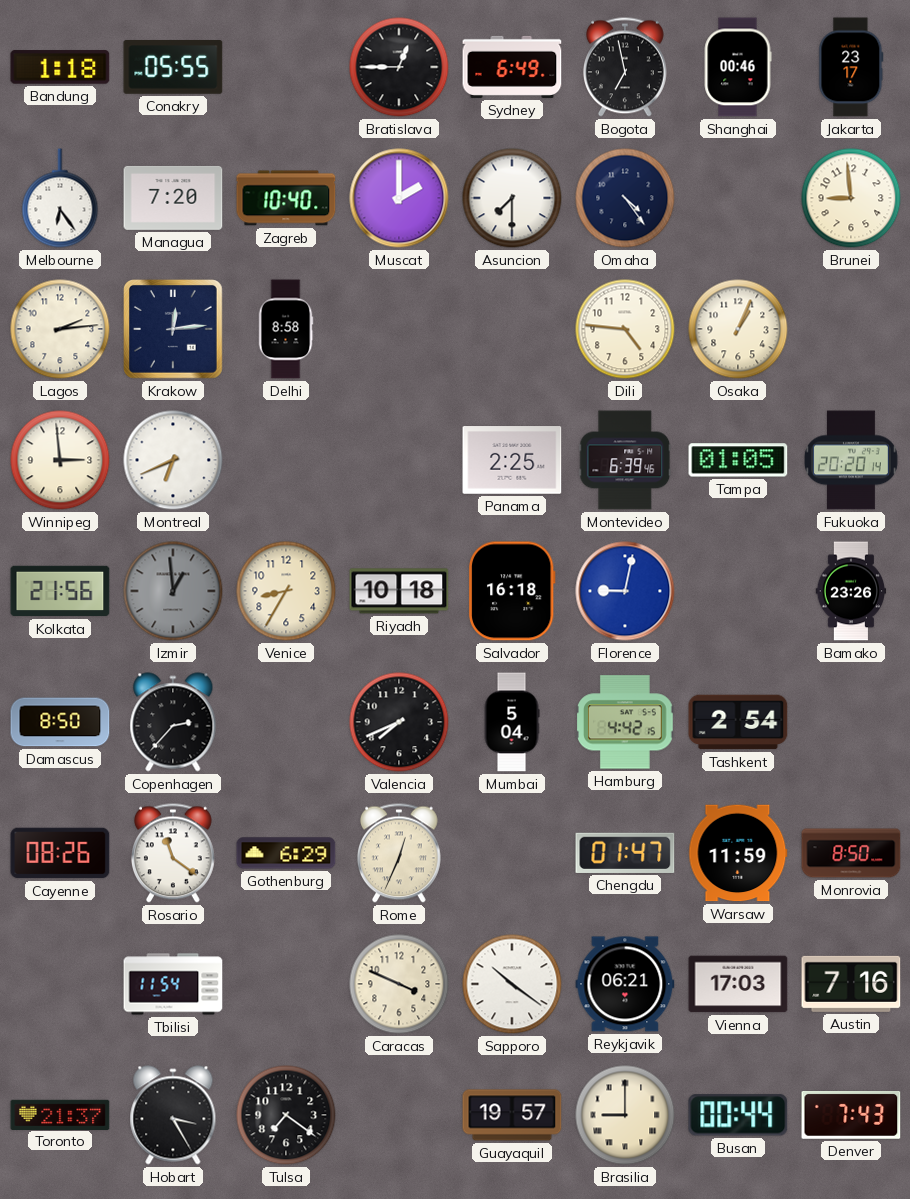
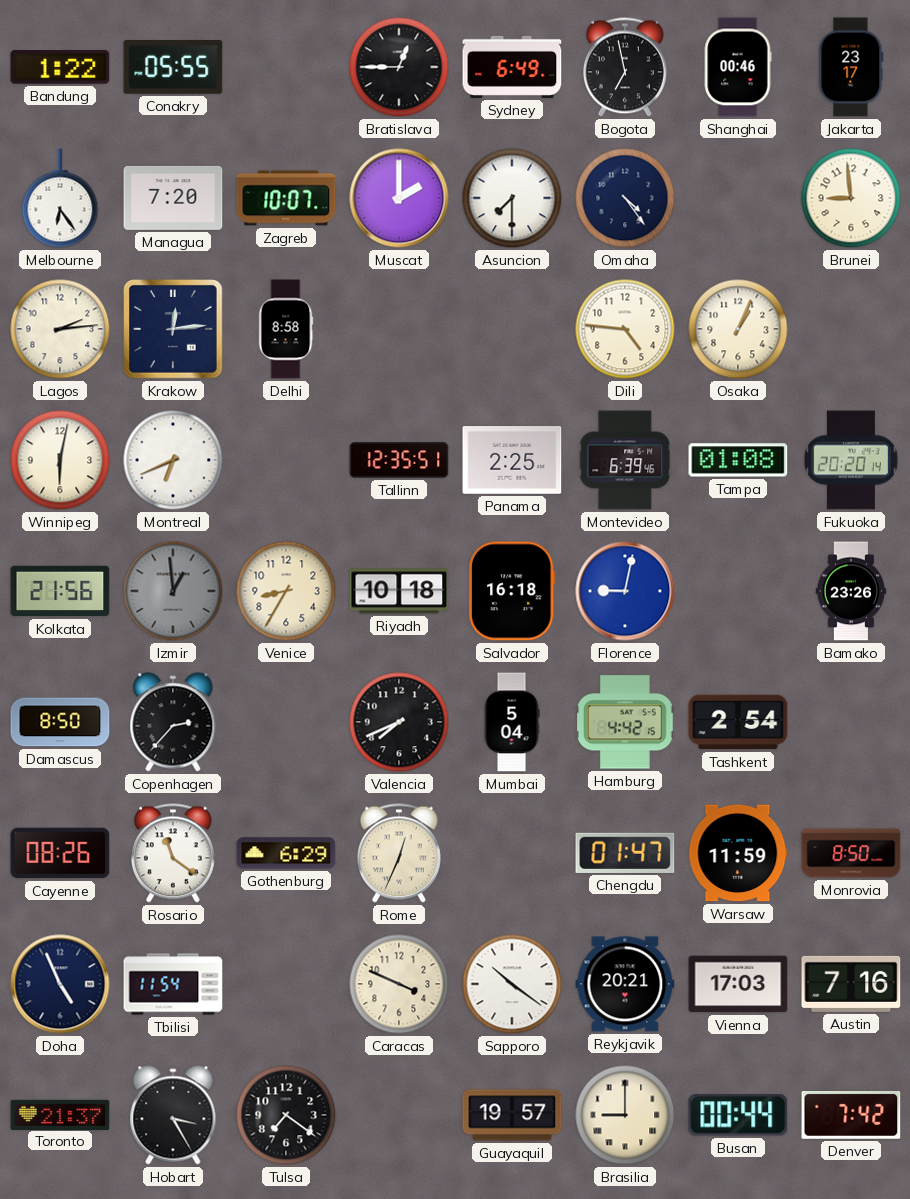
Bandung: 1:18 -> 1:22
Zagreb: 10:40 -> 10:07
Winnipeg: 2:59 -> 6:02
Tallinn: none -> 12:35
Tampa: 01:05 -> 01:08
Doha: none -> 4:56
Reykjavik: 06:21 -> 20:21
Denver: 7:43 -> 7:42
